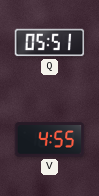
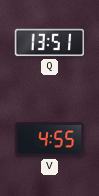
Q: 05:51 -> 13:51
